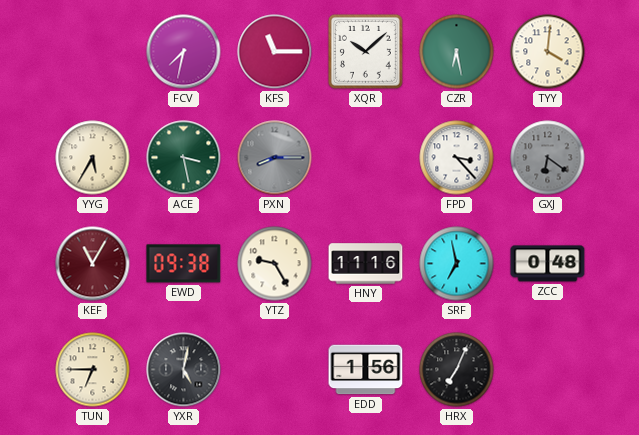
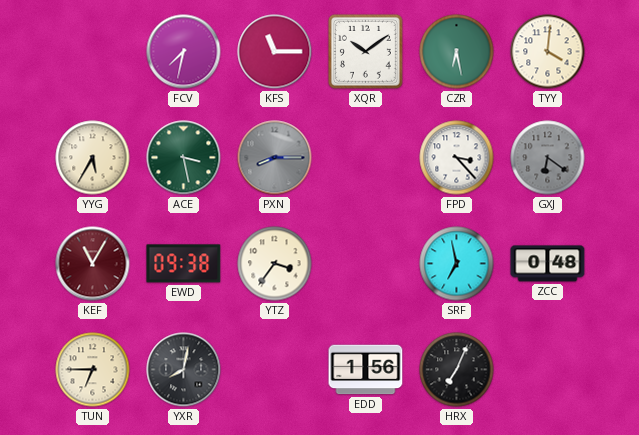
XQR: 10:08 -> 10:09
YTZ: 9:25 -> 3:36
HNY: 11:16 -> none
YXR: 5:02 -> 8:02
